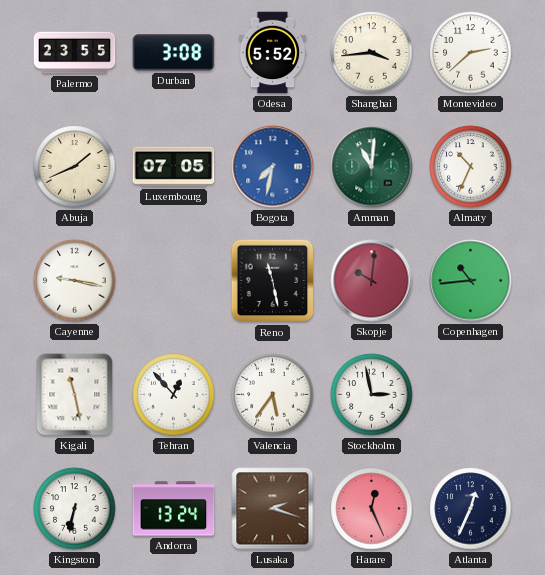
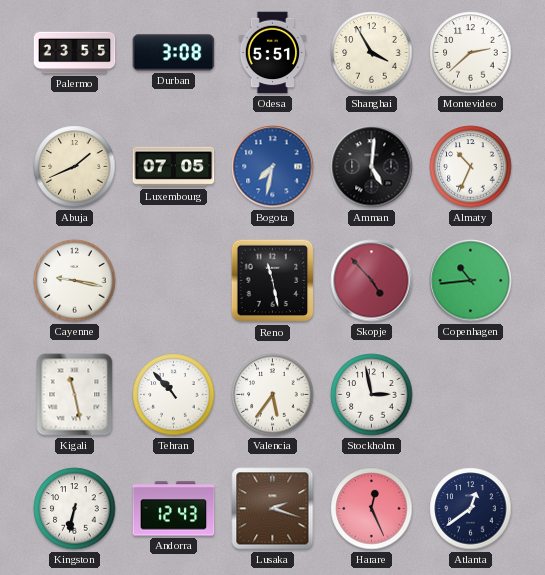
Odesa: 5:52 -> 5:51
Shanghai: 3:44 -> 3:55
Amman: 11:01 -> 5:01
Amman dial: green -> black
Skopje: 10:01 -> 4:53
Tehran: 12:53 -> 10:53
Andorra: 13:24 -> 12:43
Atlanta: 12:34 -> 12:39
